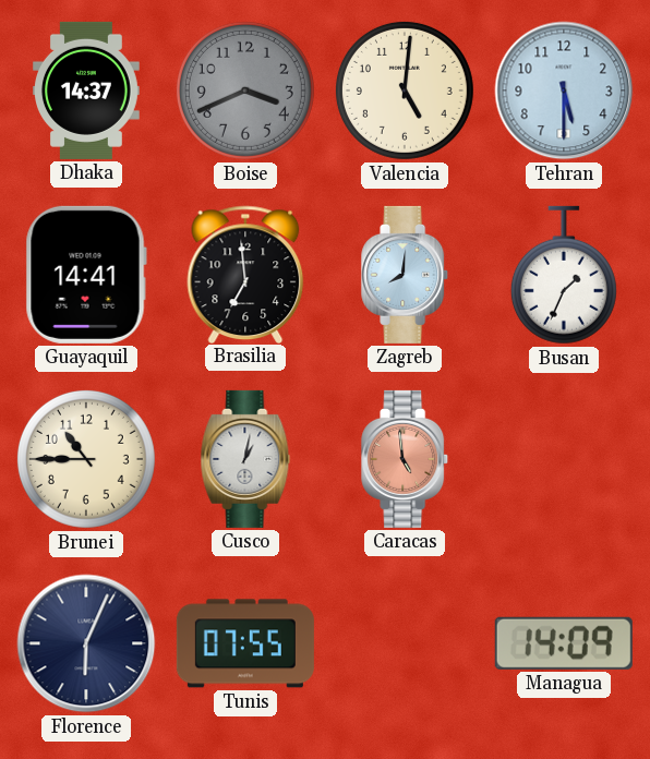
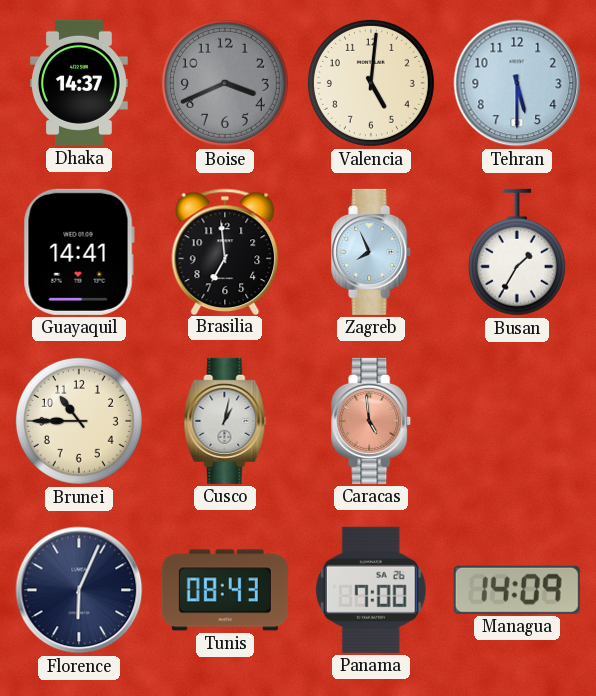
Zagreb: 8:01 -> 7:56
Busan: 1:34 -> 1:35
Tunis: 07:55 -> 08:43
Panama: none -> 7:00
